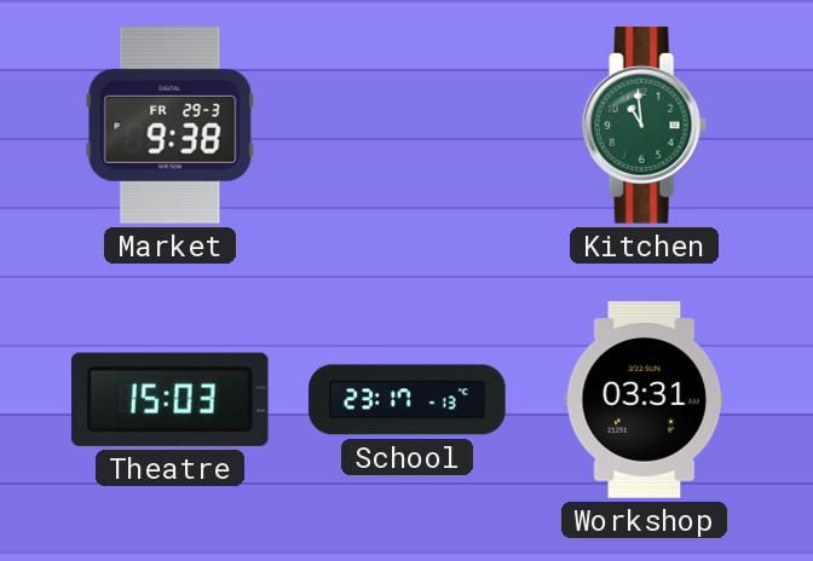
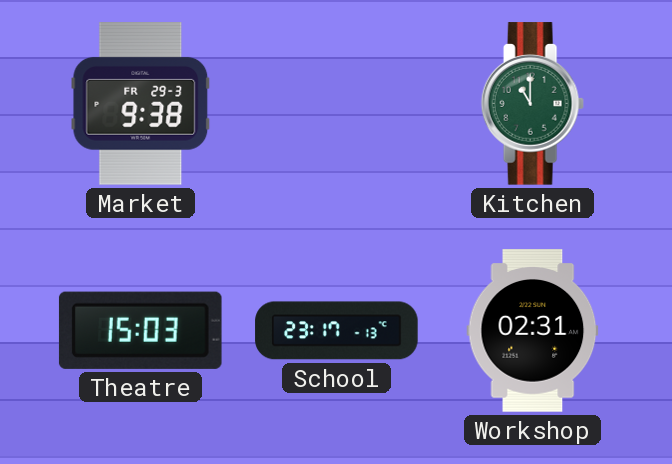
Kitchen: 10:59 -> 11:00
Workshop: 03:31 -> 02:31
